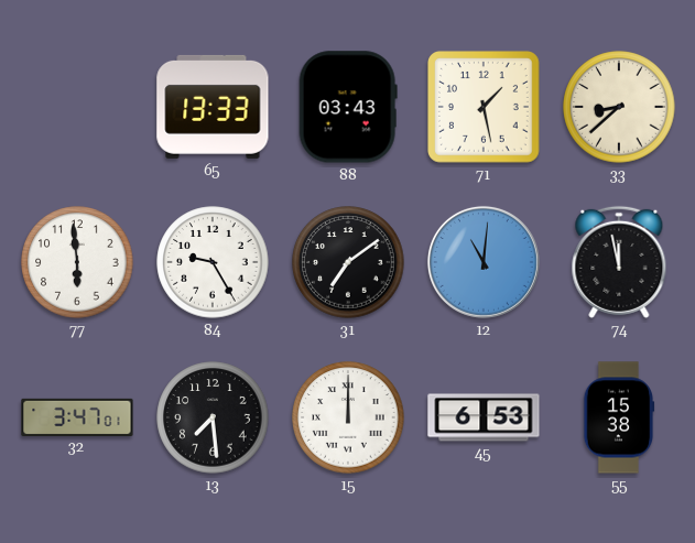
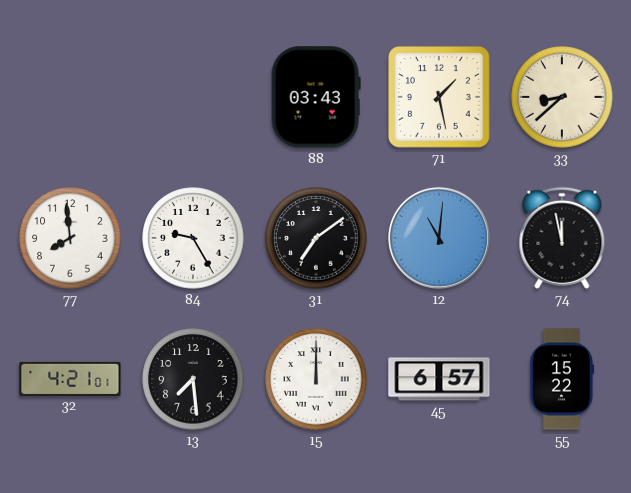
65: 13:33 -> none
77: 5:59 -> 7:59
32: 3:47 -> 4:21
45: 6:53 -> 6:57
55: 15:38 -> 15:22
